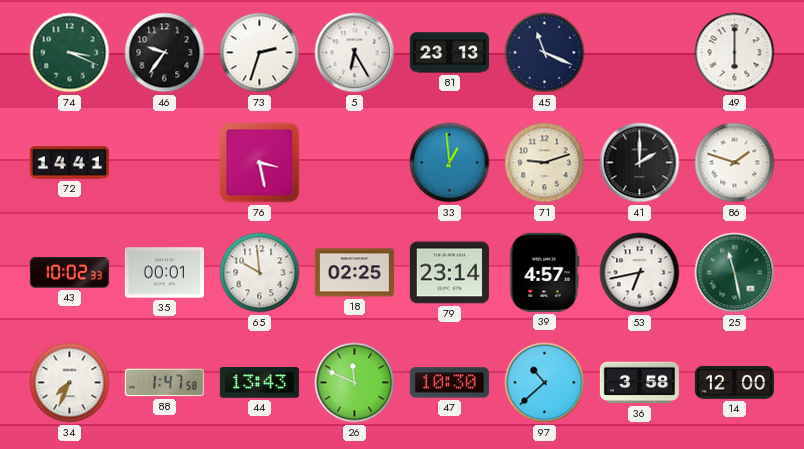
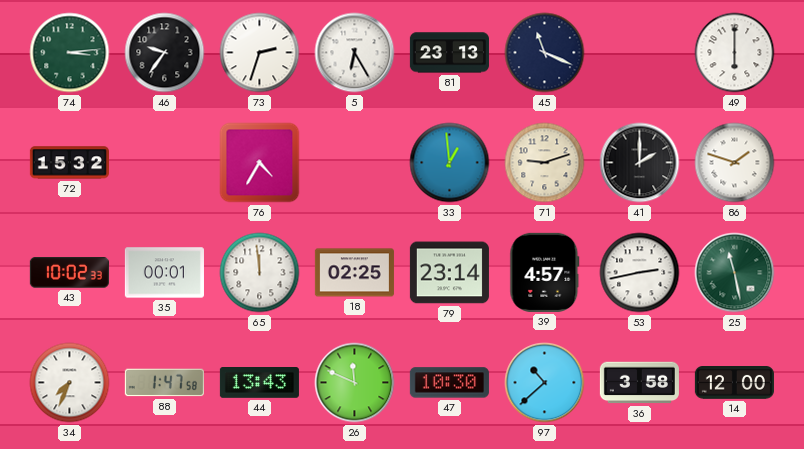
74: 3:19 -> 3:14
72: 14:41 -> 15:32
76: 3:28 -> 4:35
65: 9:59 -> 11:59
53: 6:43 -> 2:43
